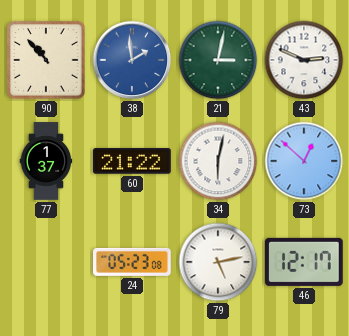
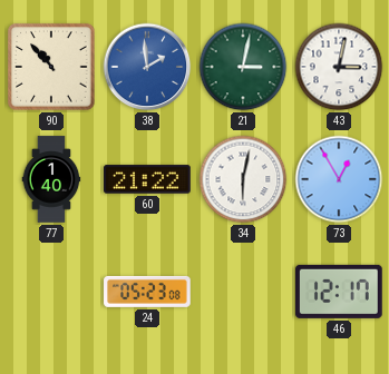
43: 2:49 -> 3:02
77: 1:37 -> 1:40
73: 12:52 -> 12:55
79: 5:13 -> none
